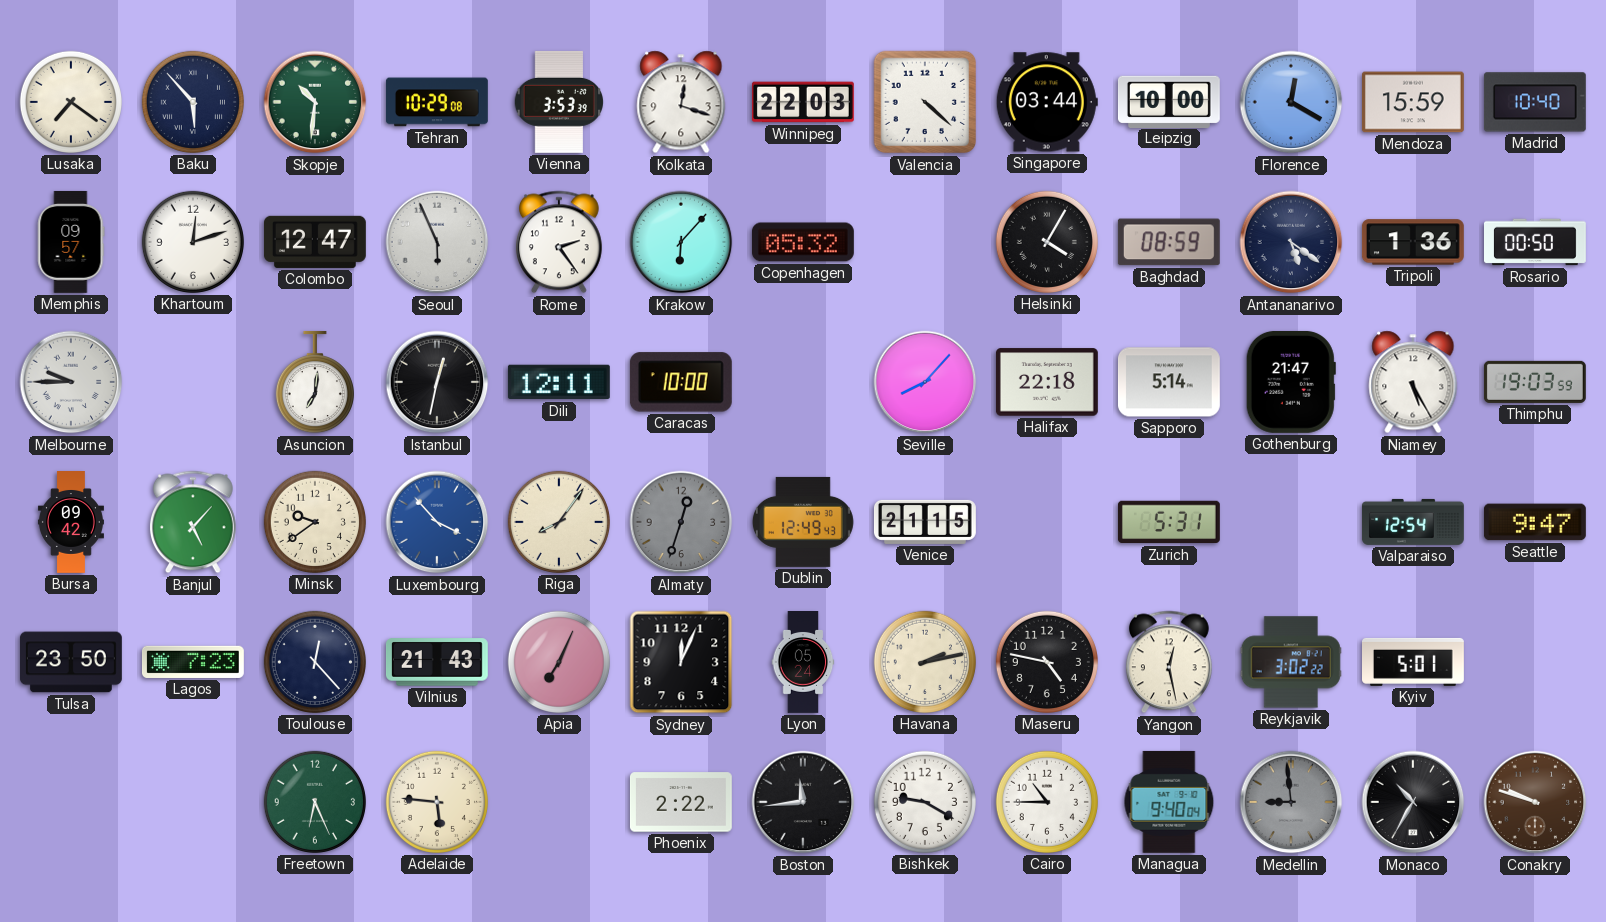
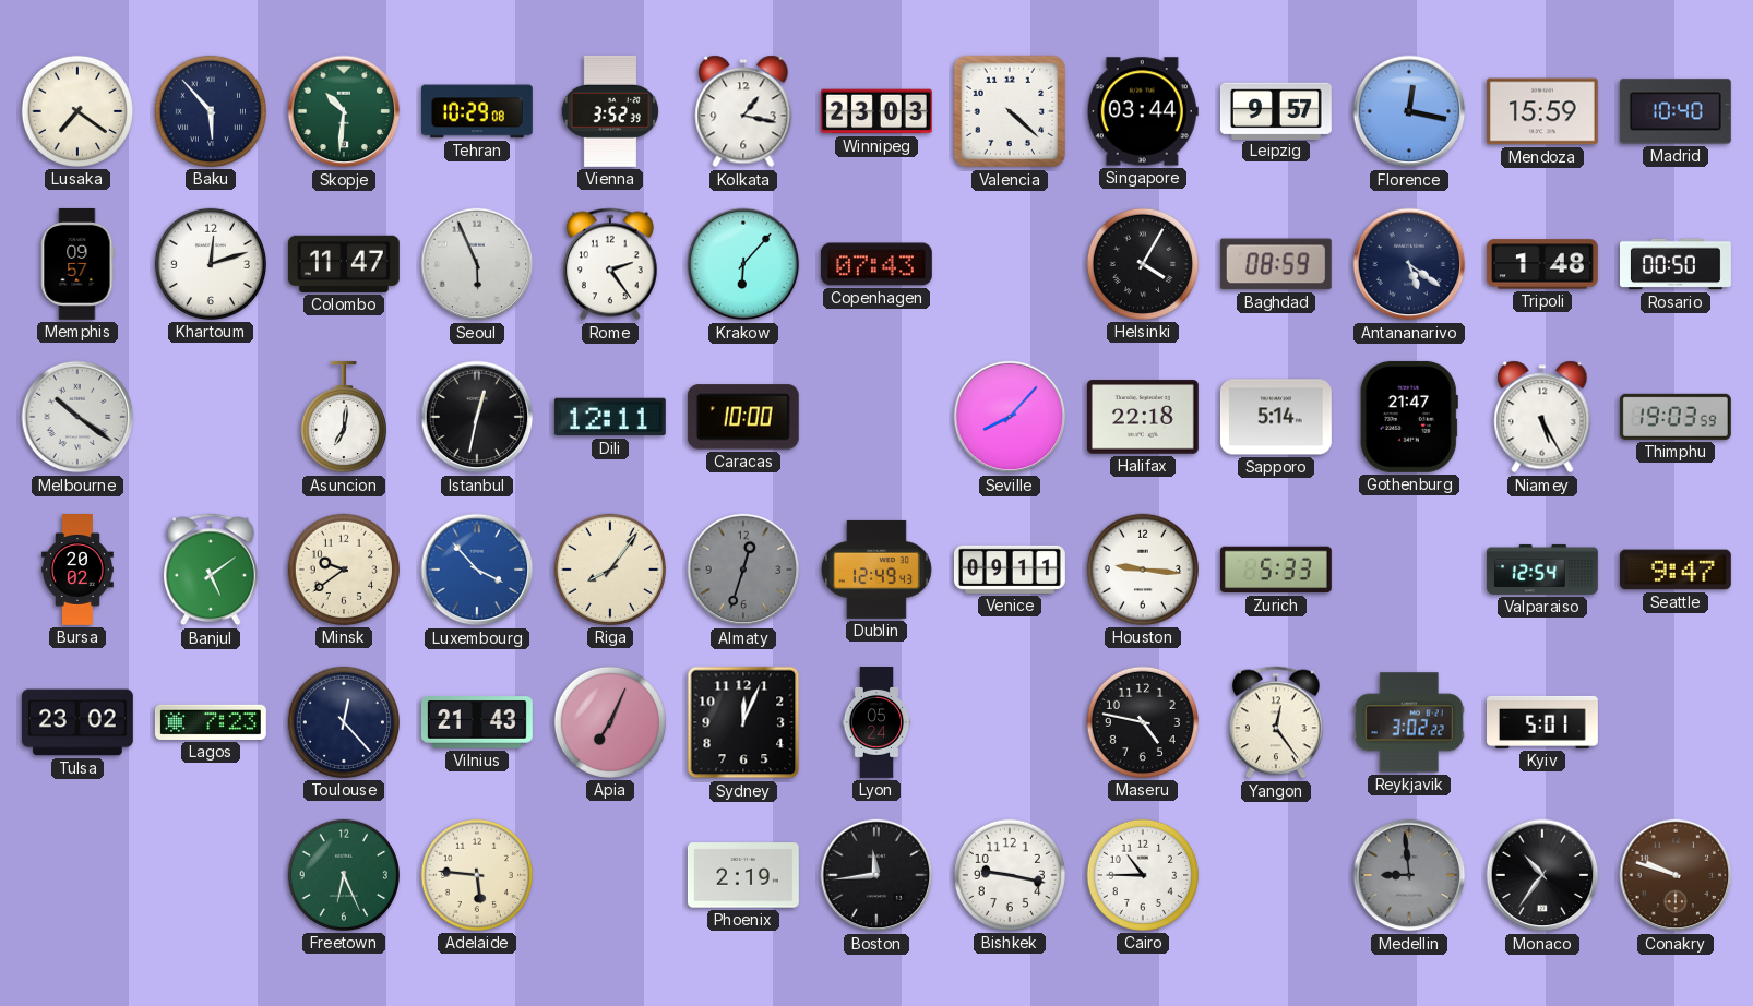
Vienna: 3:53 -> 3:52
Kolkata: 12:18 -> 1:17
Winnipeg: 22:03 -> 23:03
Leipzig: 10:00 -> 9:57
Florence: 12:20 -> 12:17
Colombo: 12:47 -> 11:47
Copenhagen: 05:32 -> 07:43
Tripoli: 1:36 -> 1:48
Melbourne: 9:45 -> 10:21
Bursa: 09:42 -> 20:02
Banjul: 5:07 -> 5:09
Venice: 21:15 -> 09:11
Houston: none -> 9:16
Zurich: 5:31 -> 5:33
Tulsa: 23:50 -> 23:02
Havana: 2:13 -> none
Yangon: 12:28 -> 12:24
Phoenix: 2:22 -> 2:19
Bishkek: 9:20 -> 9:17
Managua: 9:40 -> none
Monaco: 10:35 -> 10:36
